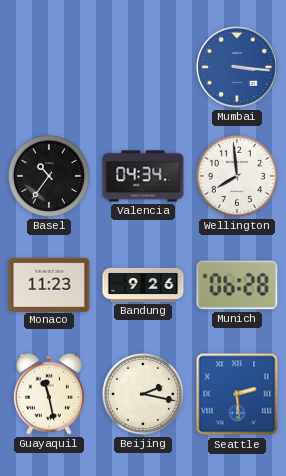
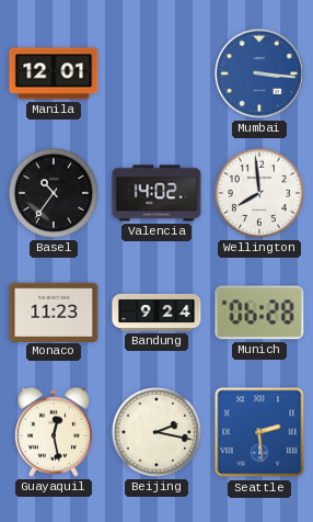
Manila: none -> 12:01
Valencia: 04:34 -> 14:02
Bandung: 9:26 -> 9:24
Guayaquil: 11:28 -> 12:28
